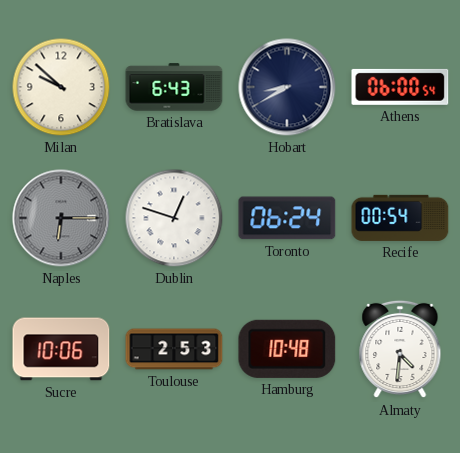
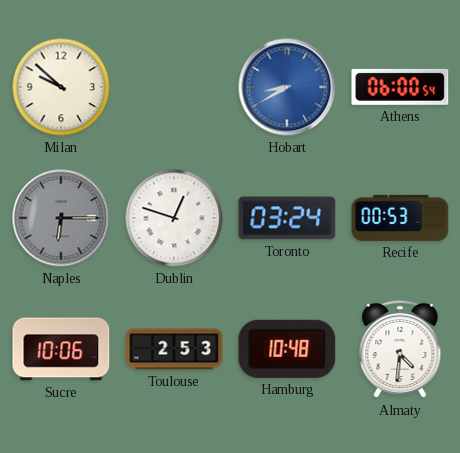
Bratislava: 6:43 -> none
Hobart dial: navy -> blue
Toronto: 06:24 -> 03:24
Recife: 00:54 -> 00:53
